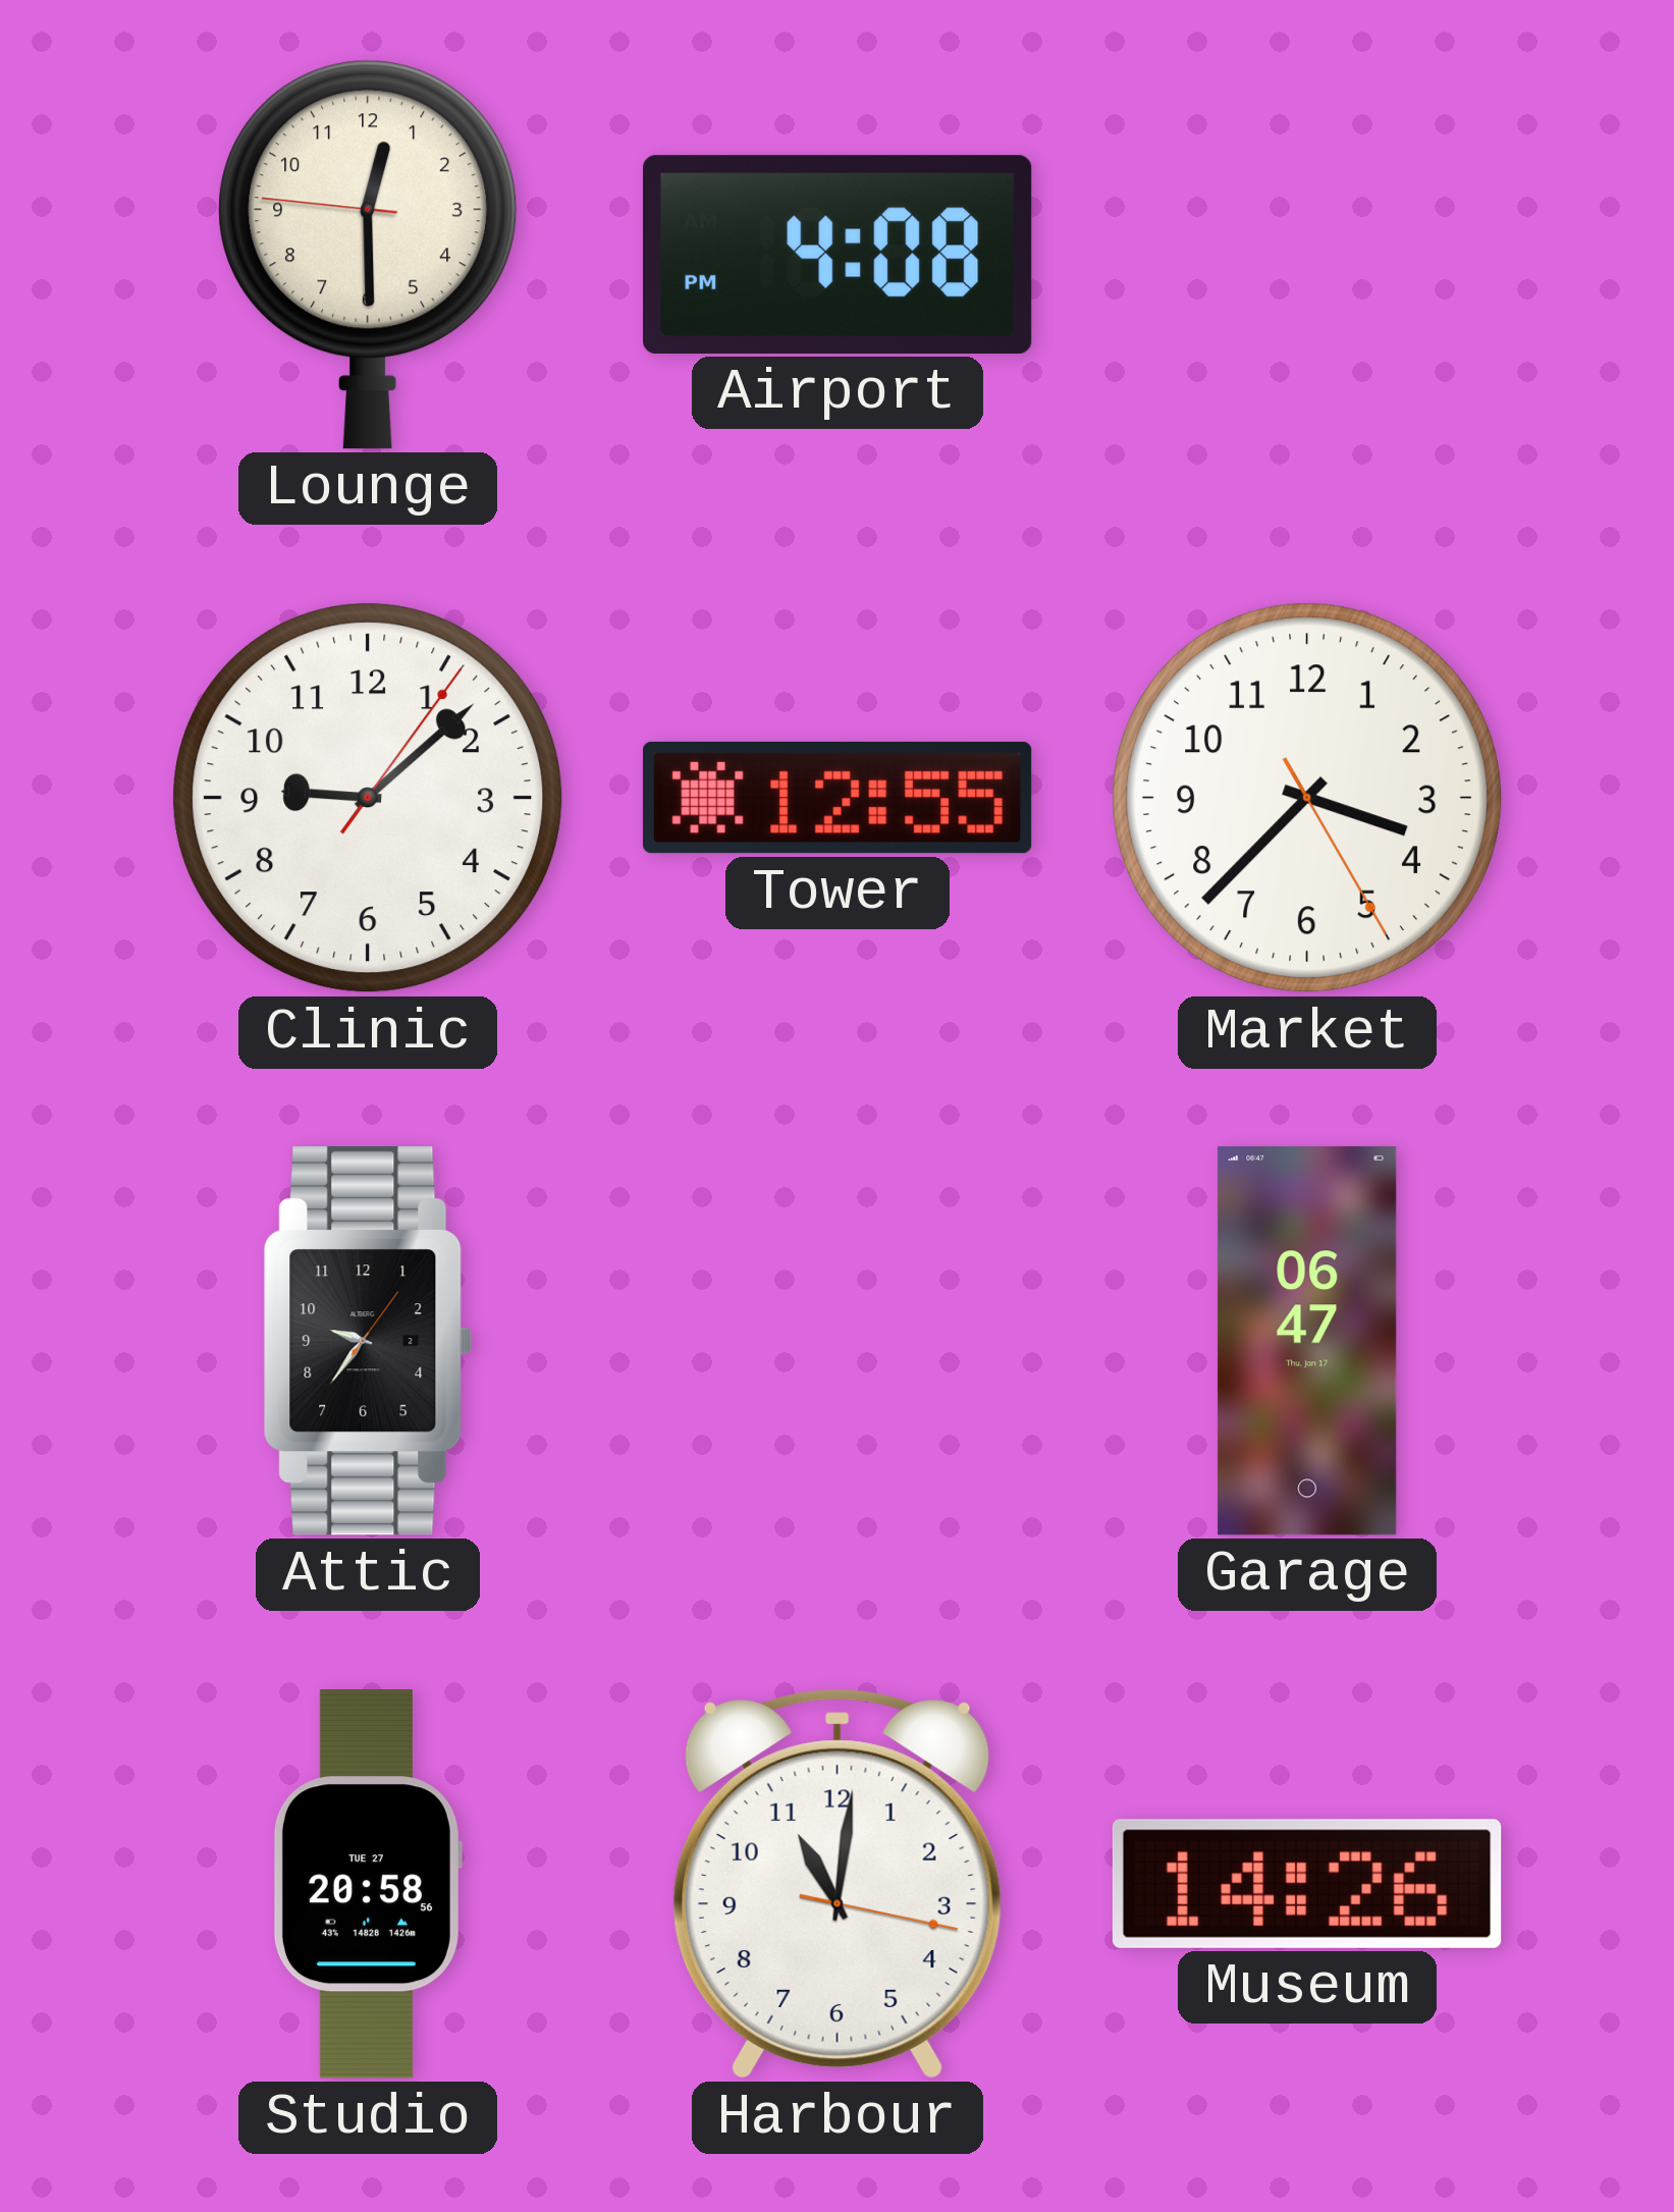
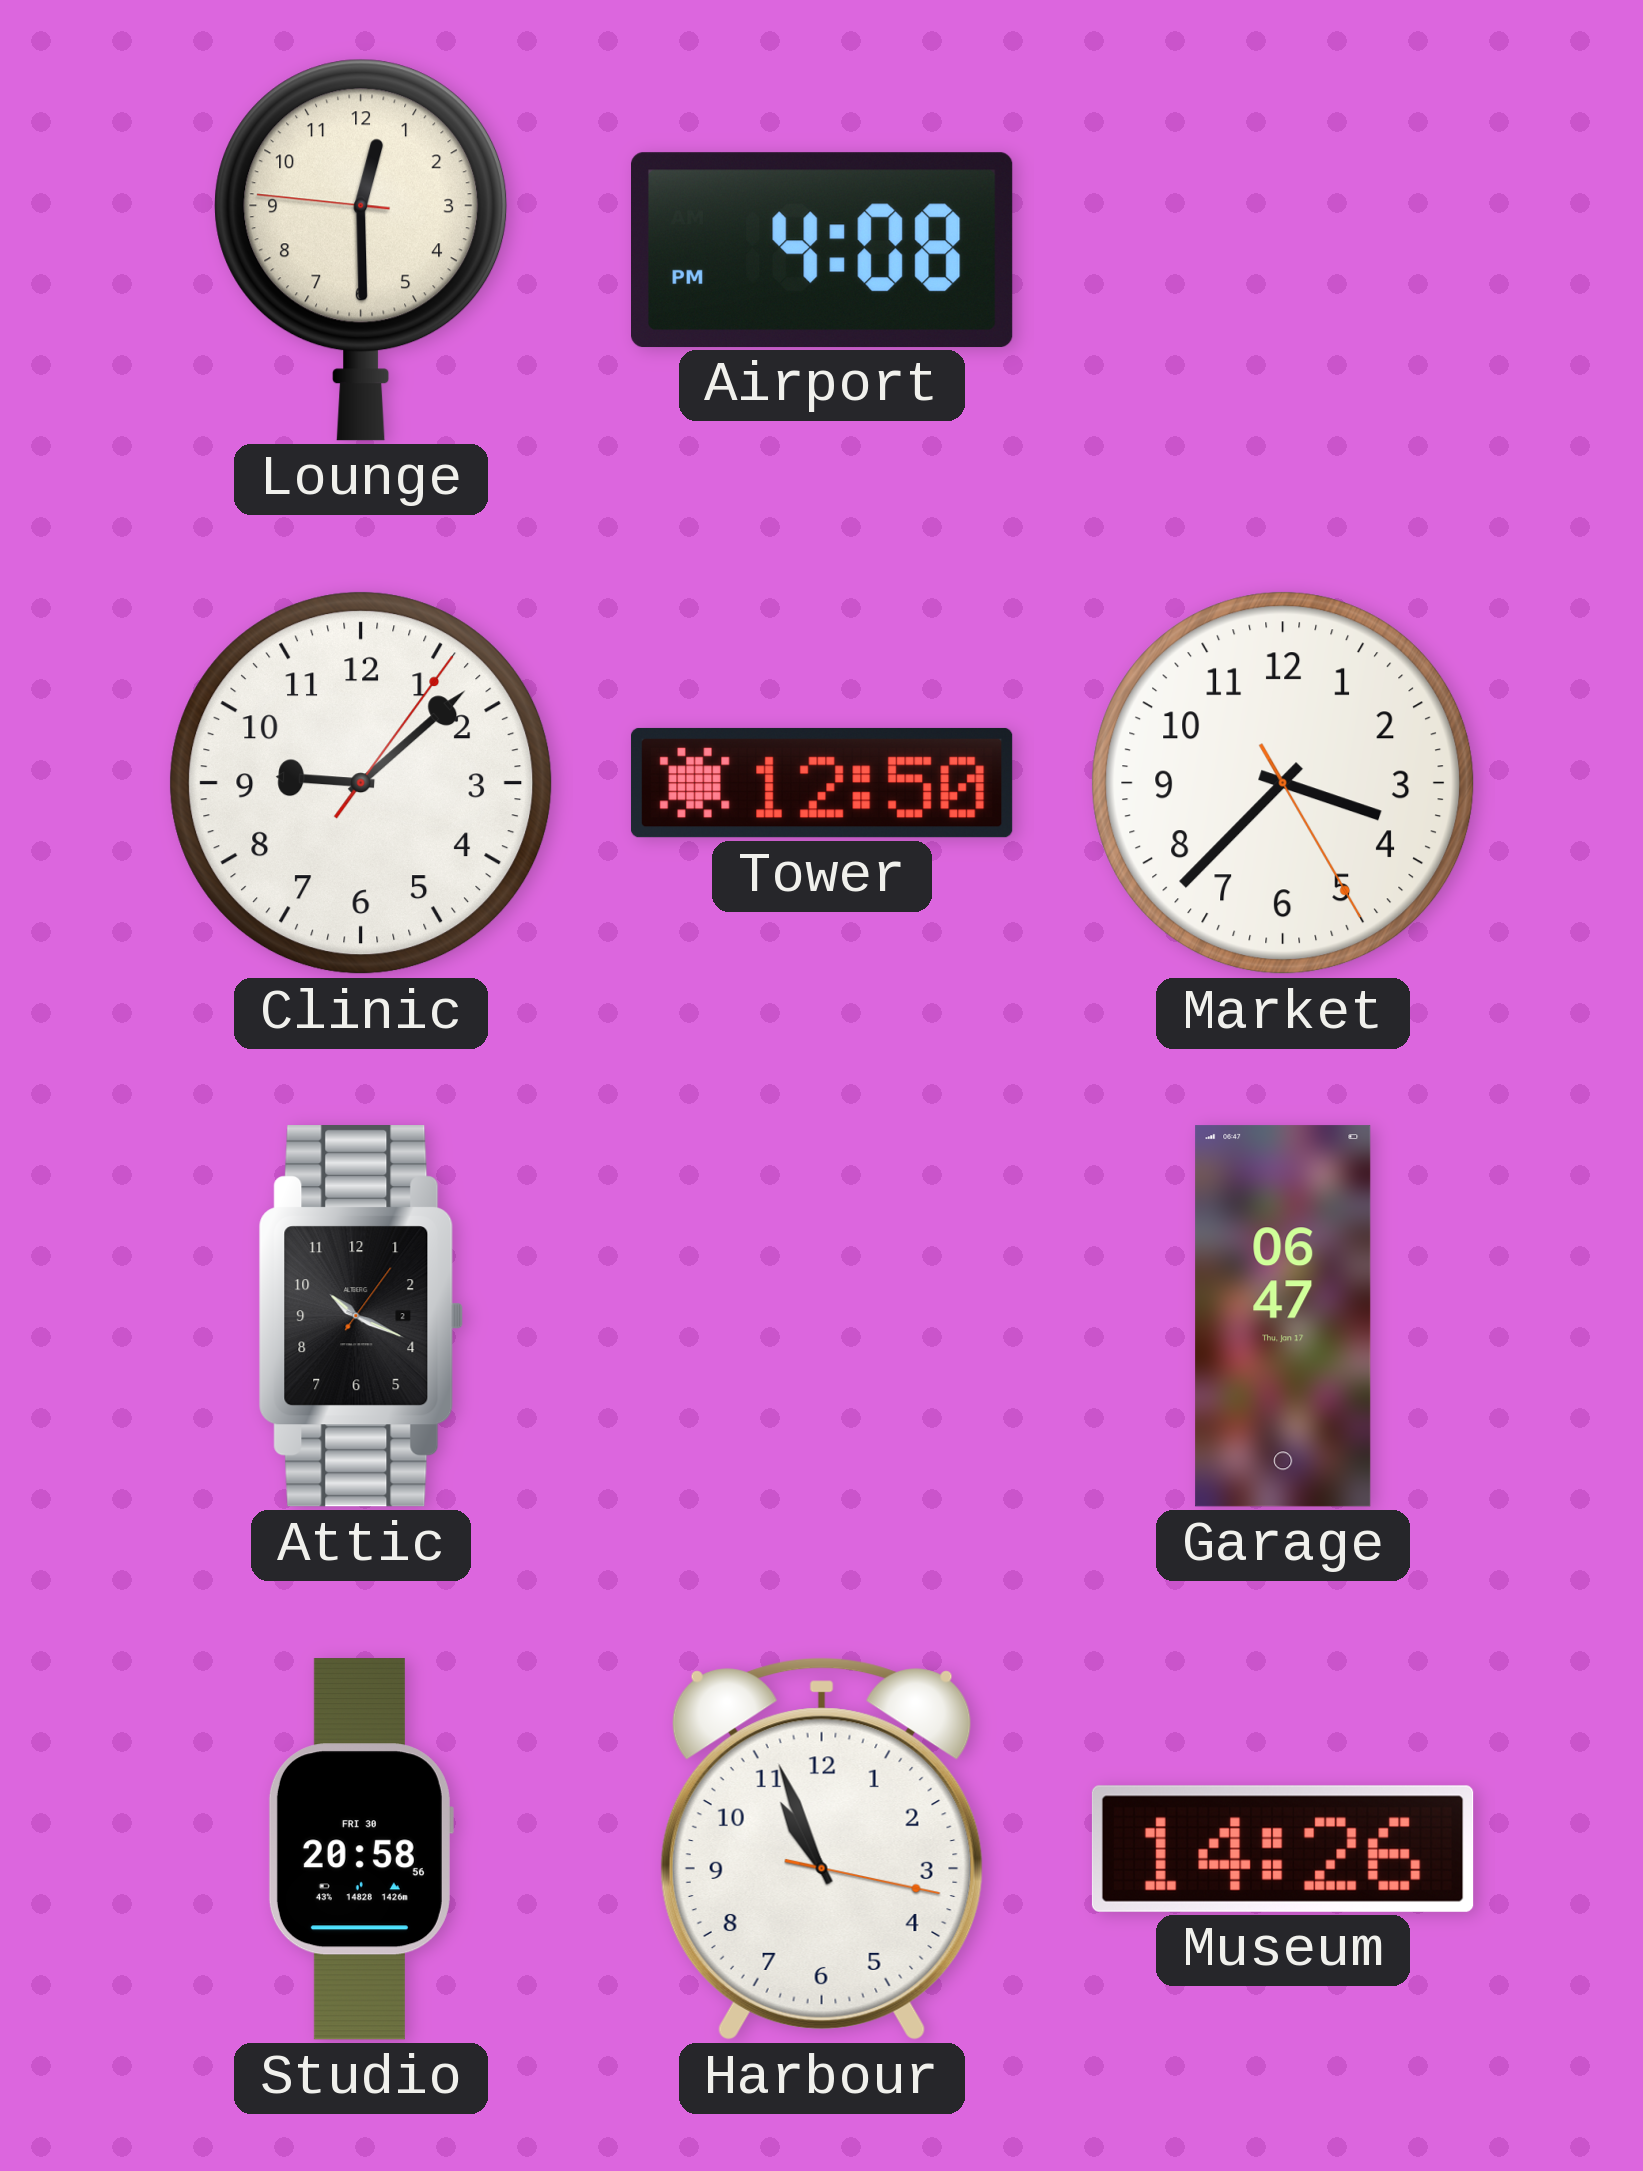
Tower: 12:55 -> 12:50
Attic: 9:36 -> 10:19
Studio date: TUE 27 -> FRI 30
Harbour: 11:01 -> 10:56
